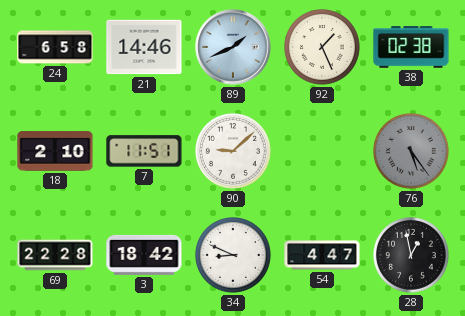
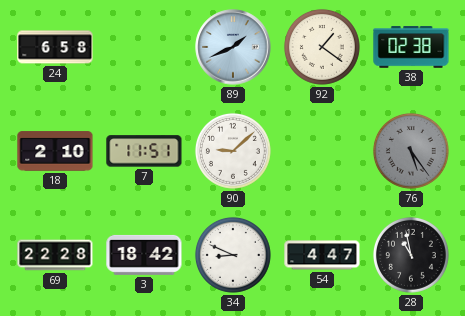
21: 14:46 -> none
92: 1:26 -> 1:21
28: 12:58 -> 10:58
